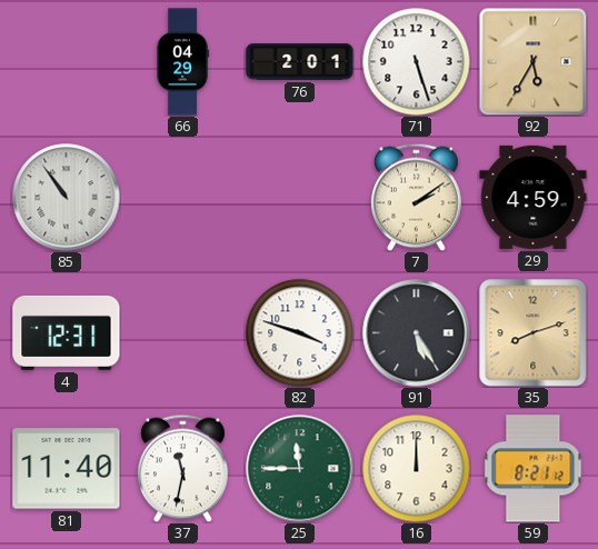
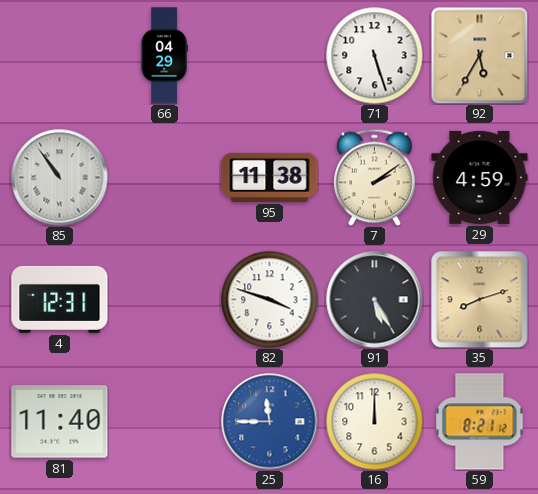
76: 2:01 -> none
95: none -> 11:38
37: 11:32 -> none
25 dial: green -> blue
